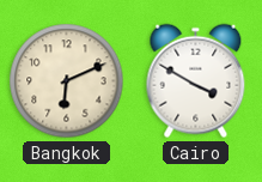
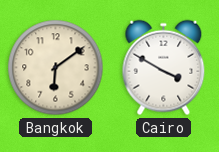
Bangkok: 6:11 -> 6:09
